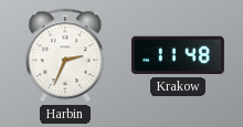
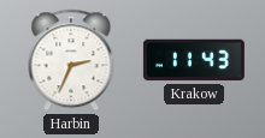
Krakow: 11:48 -> 11:43
